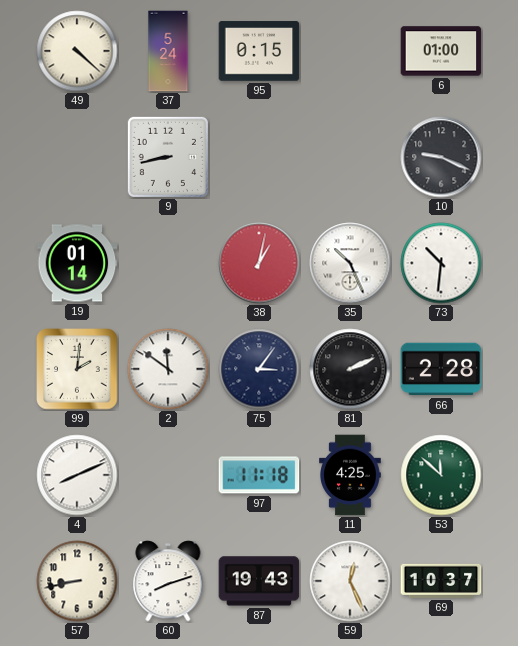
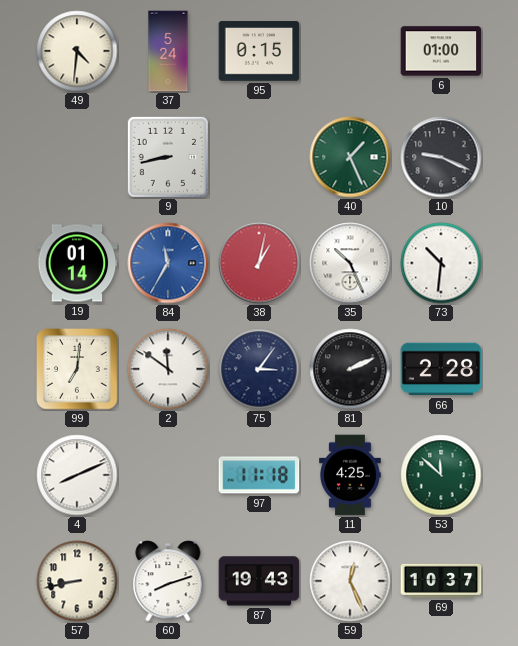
49: 4:22 -> 4:31
40: none -> 1:26
84: none -> 11:35
99: 2:01 -> 7:01
